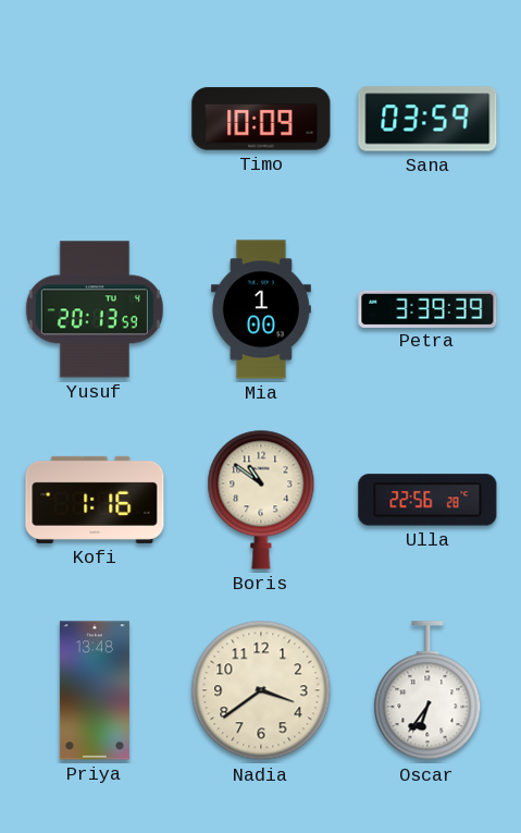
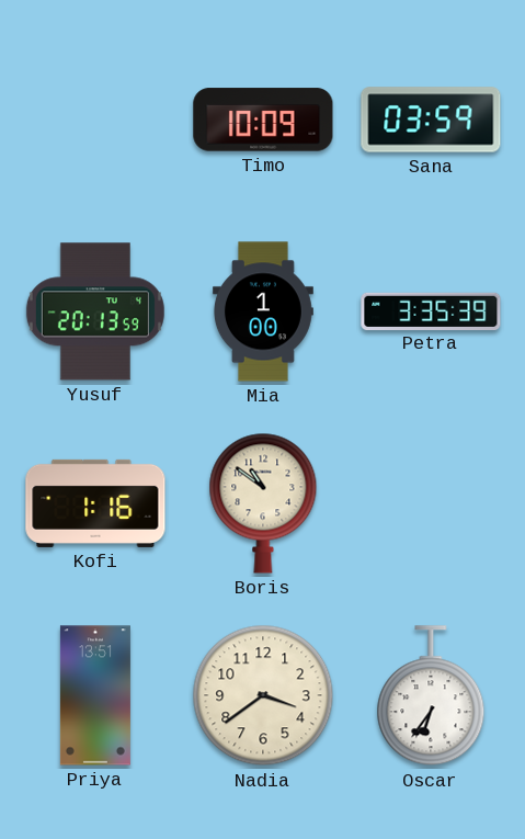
Petra: 3:39 -> 3:35
Ulla: 22:56 -> none
Priya: 13:48 -> 13:51
